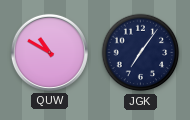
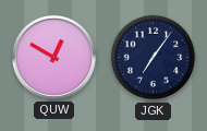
QUW: 10:50 -> 12:50
